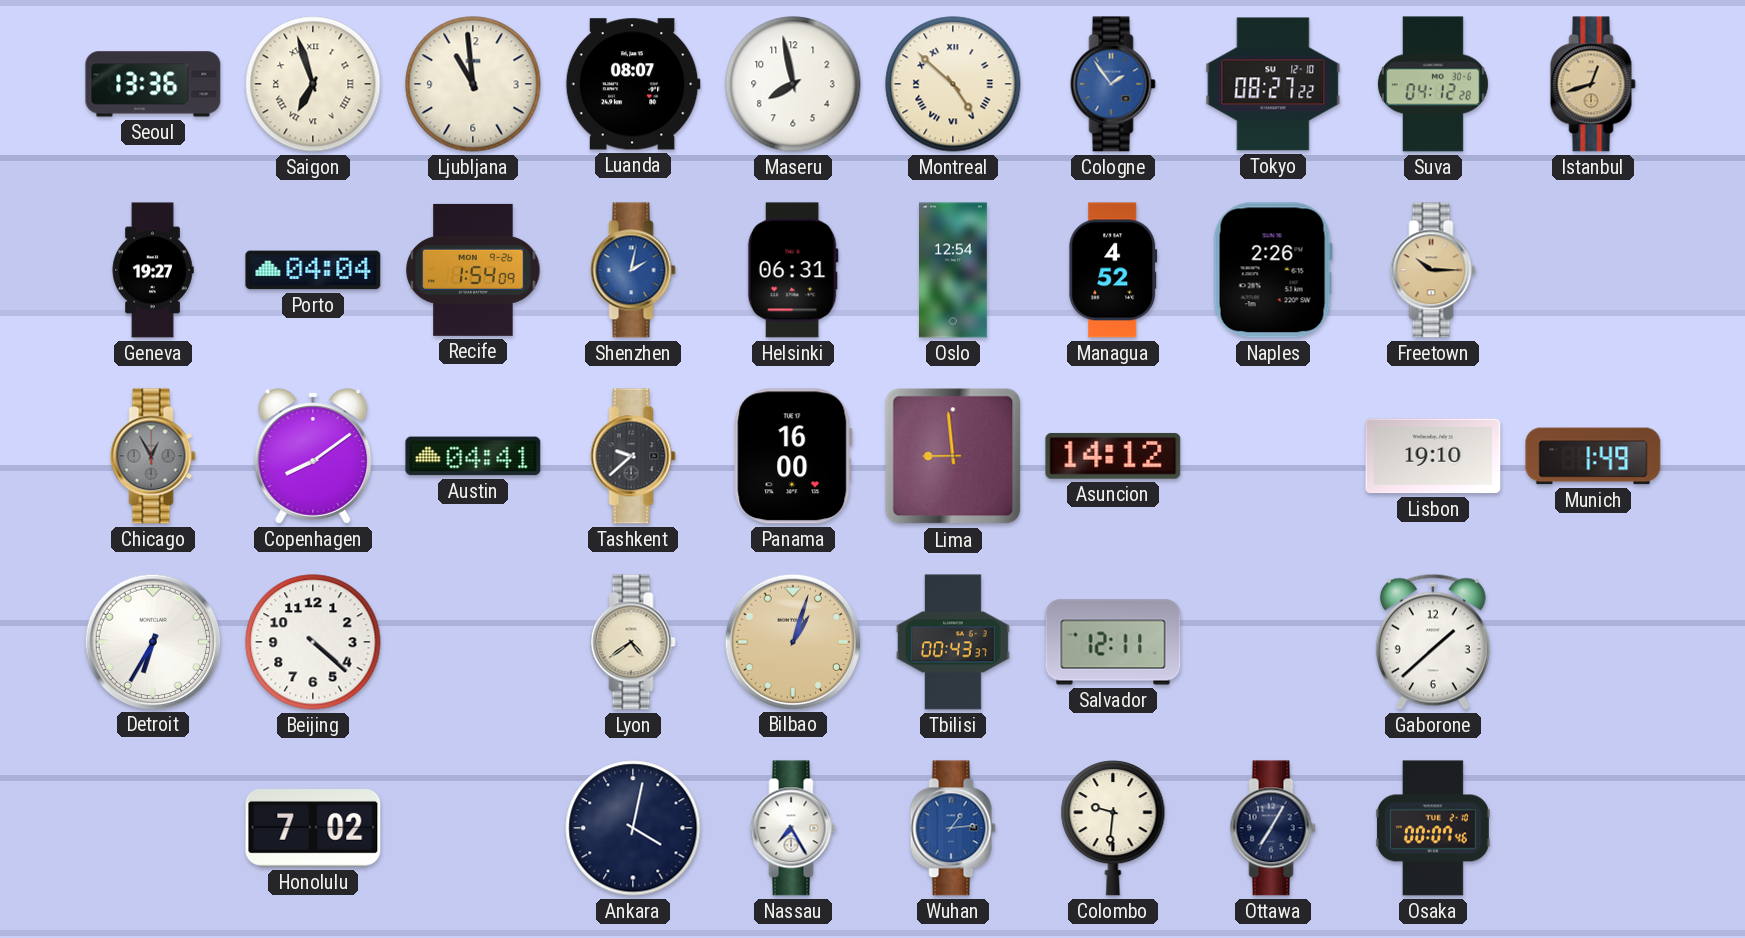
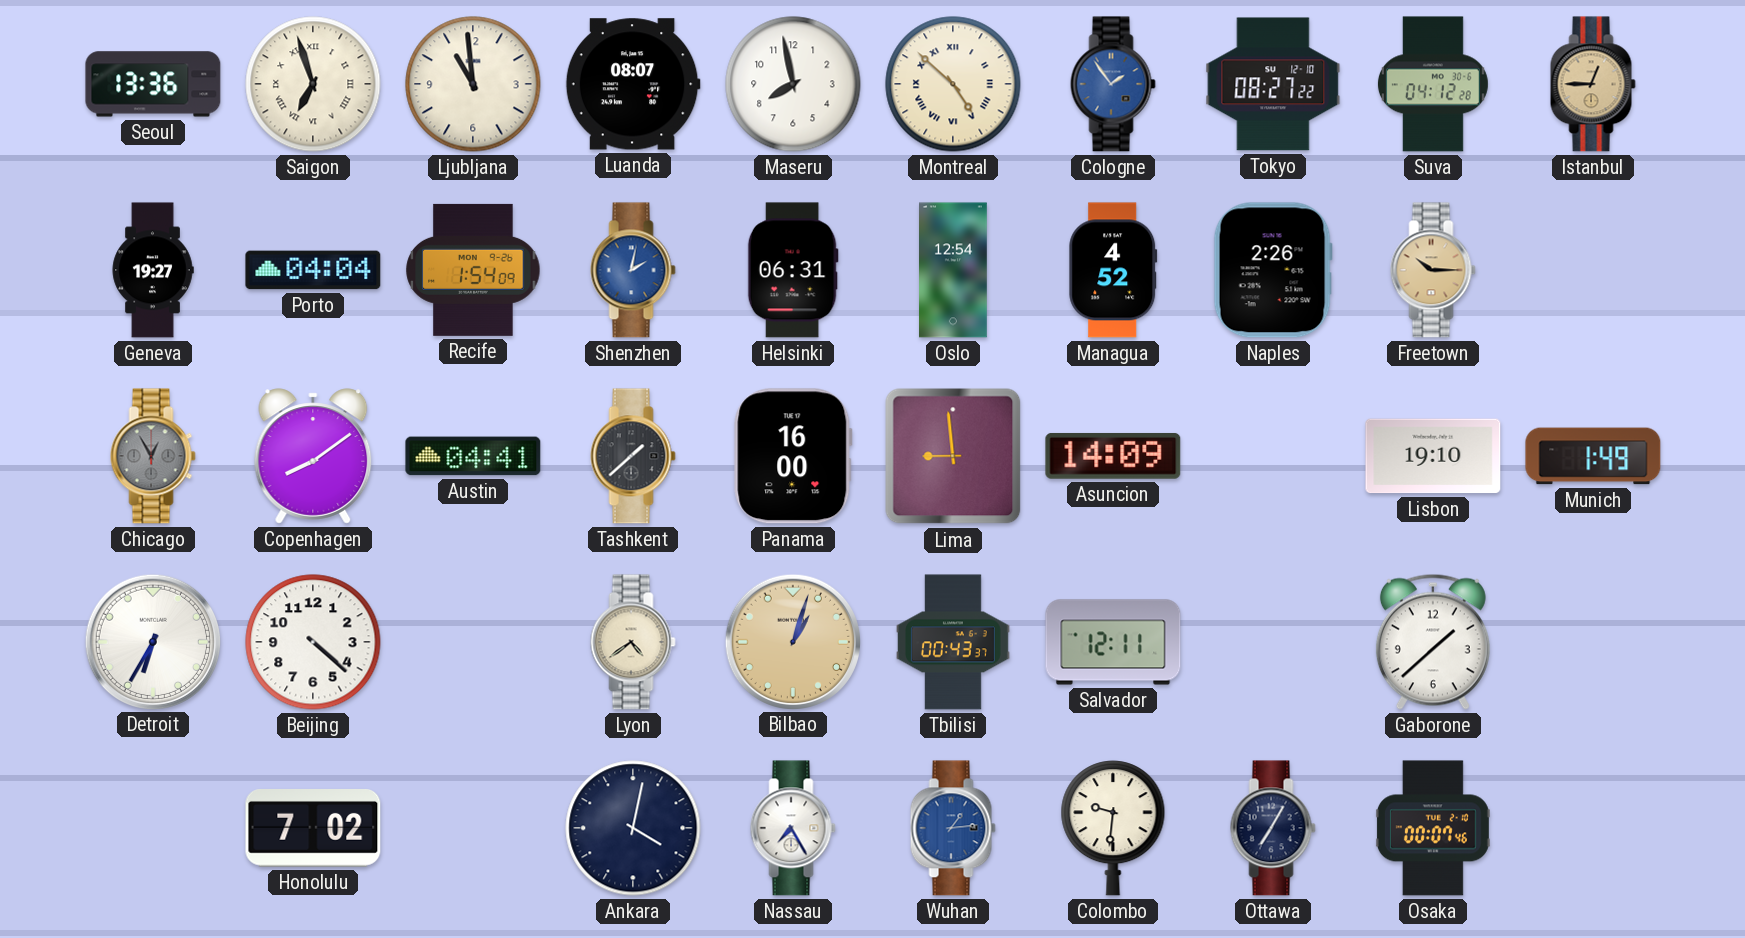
Istanbul: 12:42 -> 12:45
Tashkent: 9:38 -> 1:38
Asuncion: 14:12 -> 14:09
